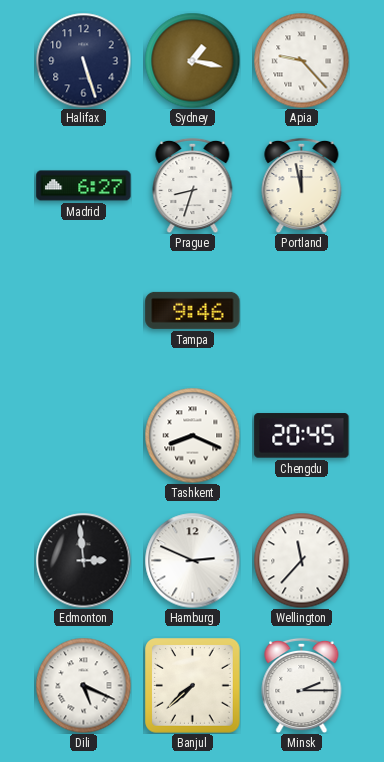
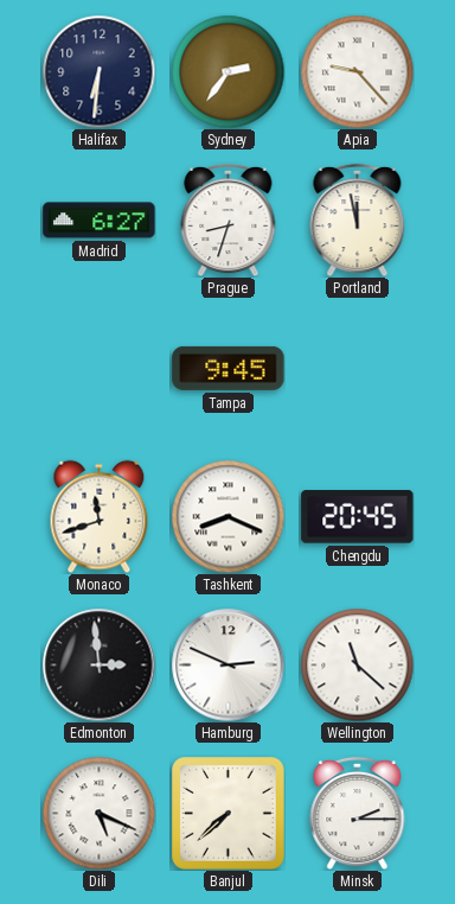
Halifax: 5:27 -> 6:31
Sydney: 1:17 -> 2:36
Tampa: 9:46 -> 9:45
Monaco: none -> 11:42
Wellington: 11:37 -> 11:22
